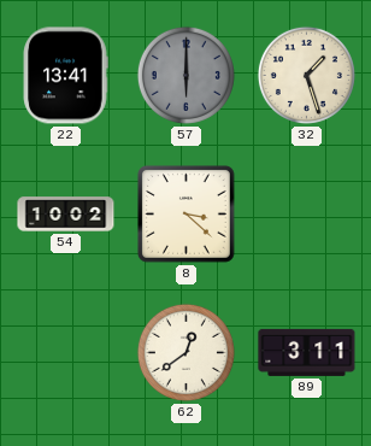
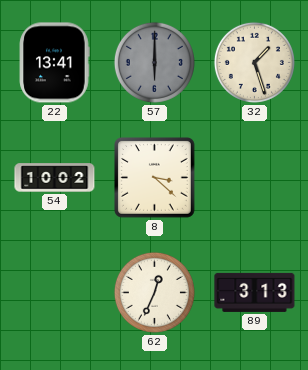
62: 12:39 -> 12:34
89: 3:11 -> 3:13
